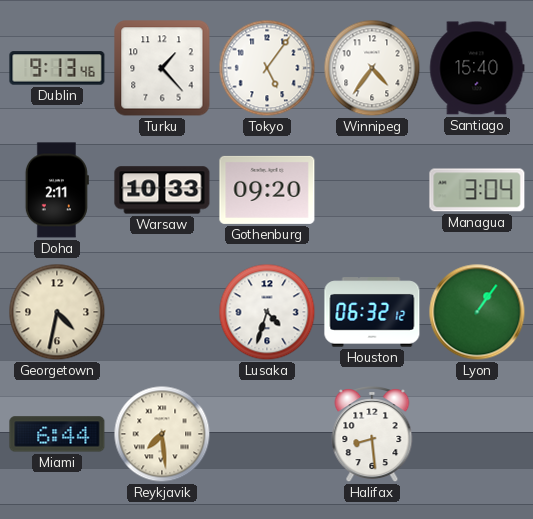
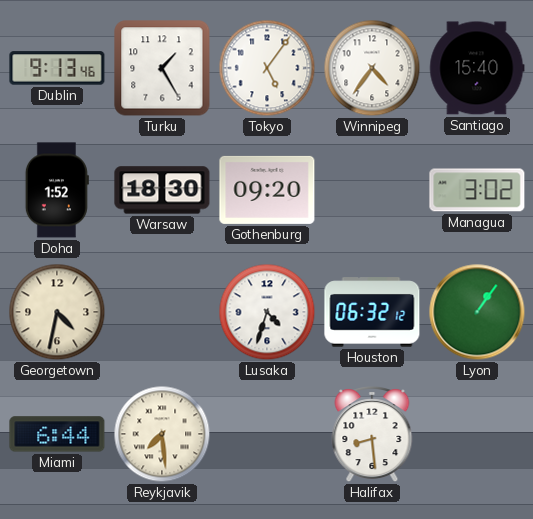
Turku: 1:23 -> 1:25
Doha: 2:11 -> 1:52
Warsaw: 10:33 -> 18:30
Managua: 3:04 -> 3:02
